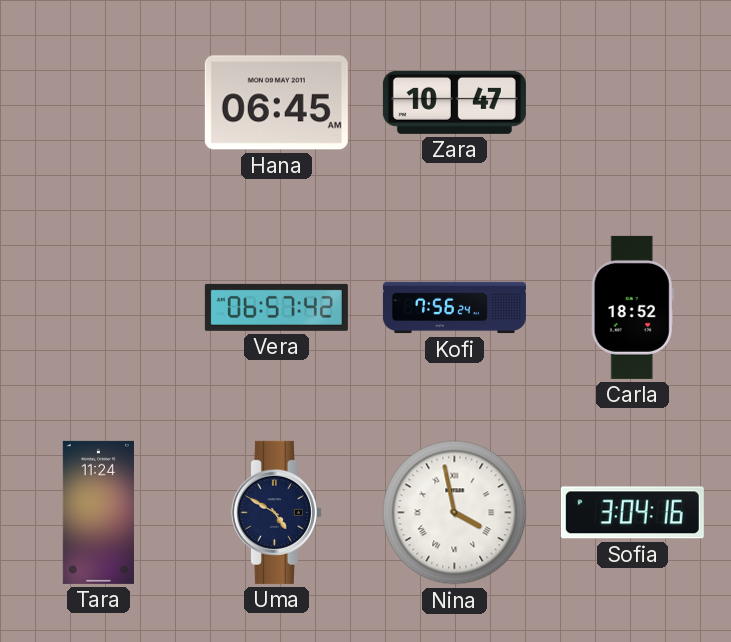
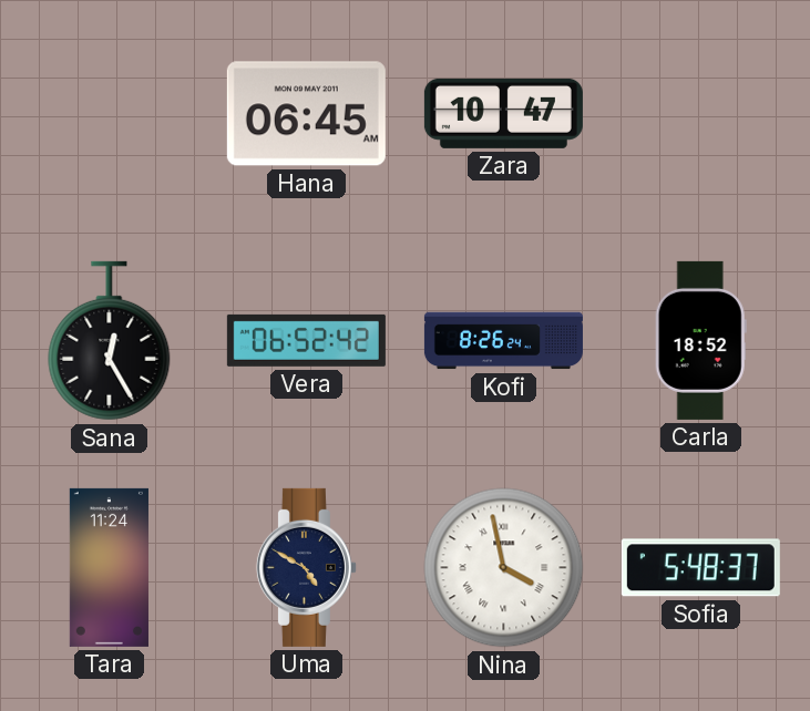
Sana: none -> 12:25
Vera: 06:57 -> 06:52
Kofi: 7:56 -> 8:26
Sofia: 3:04 -> 5:48
